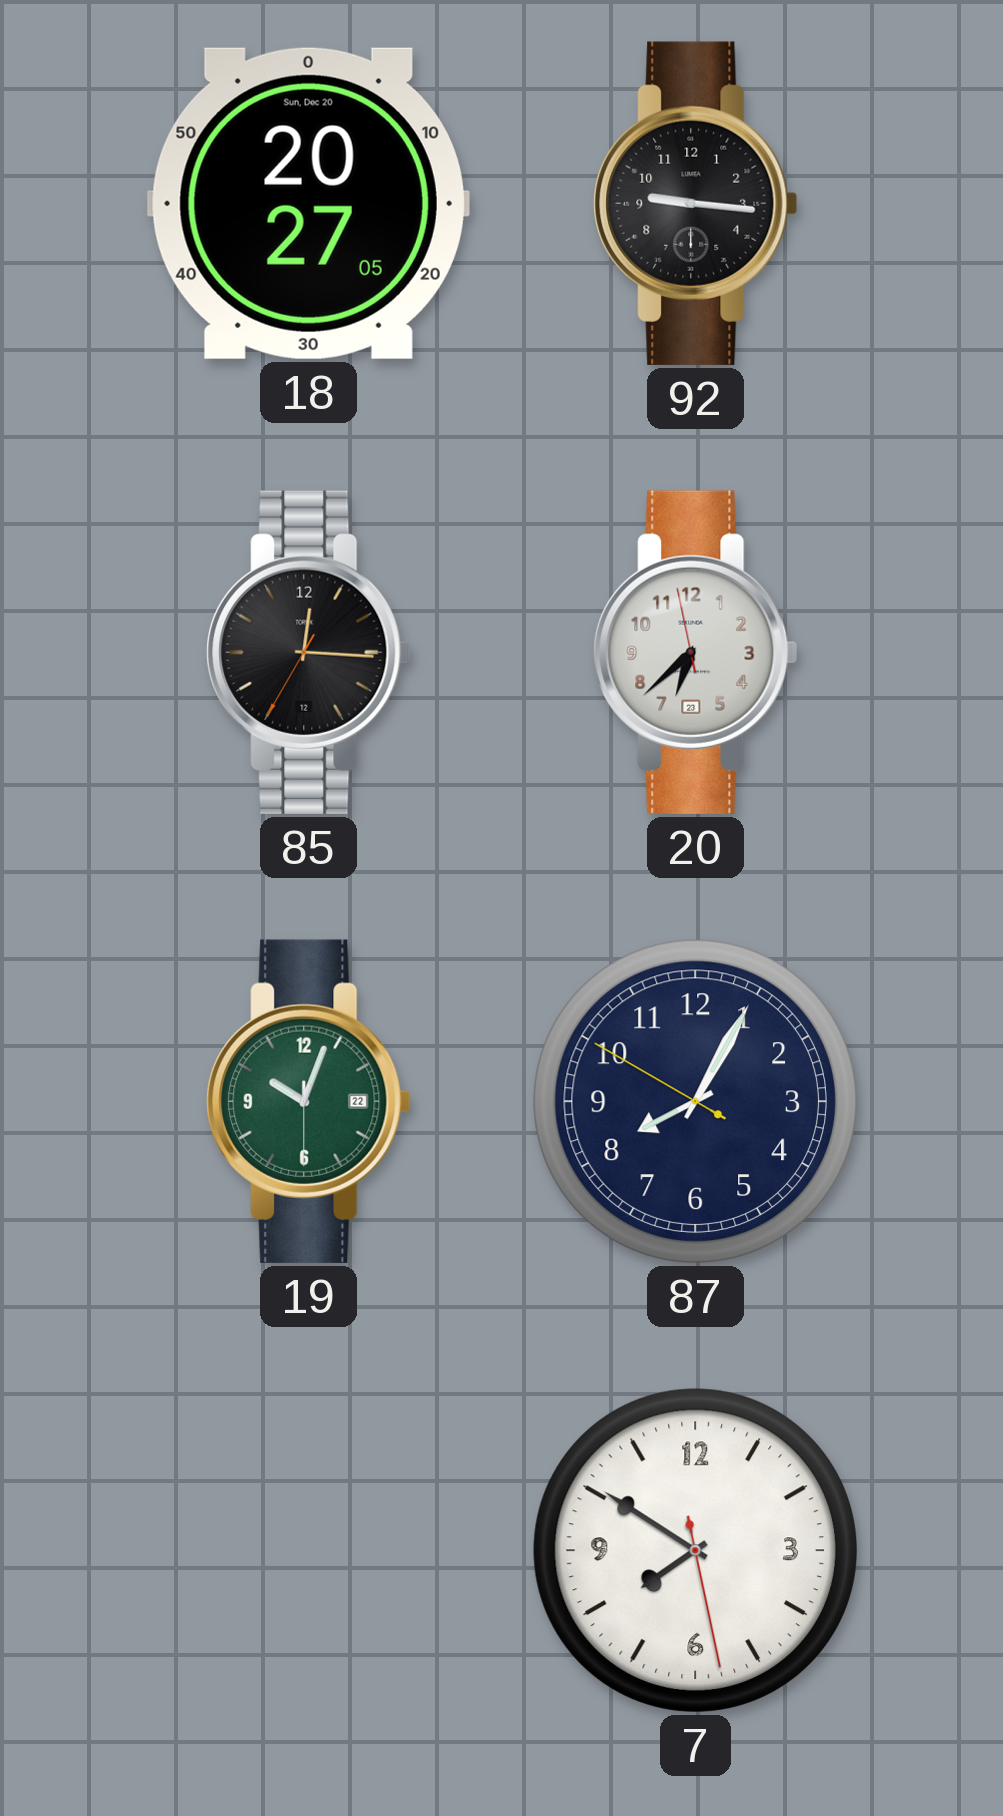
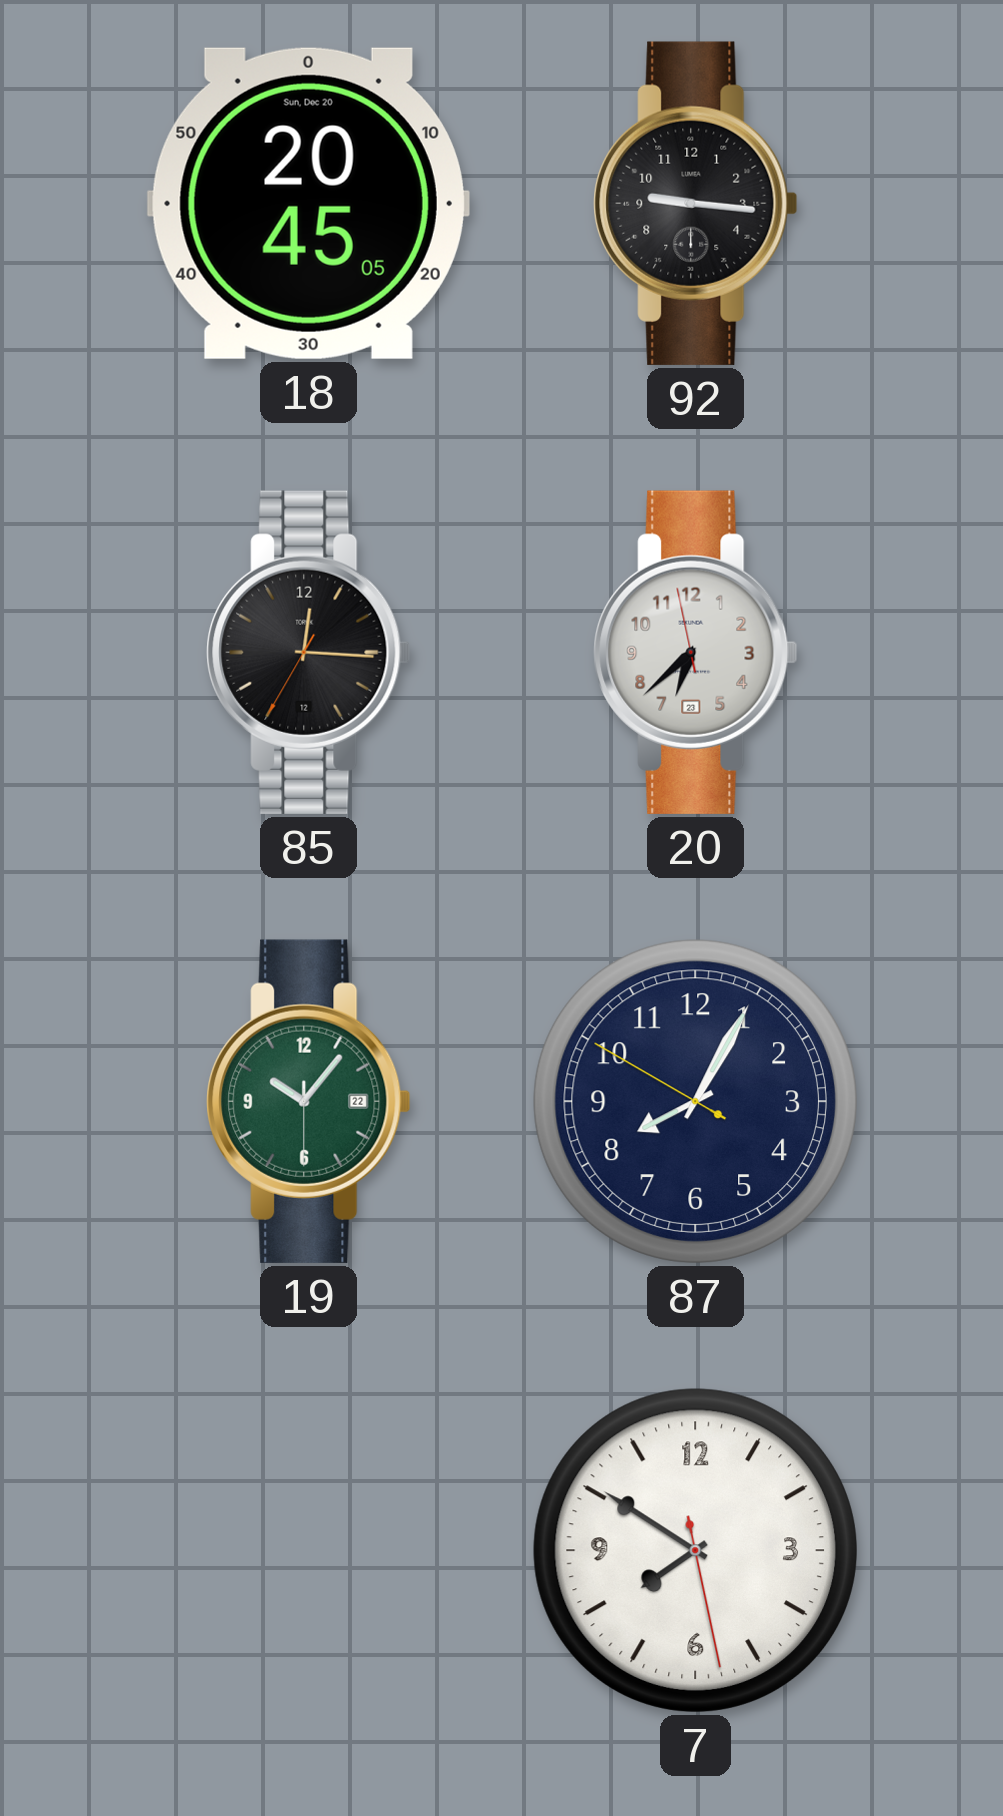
18: 20:27 -> 20:45
19: 10:03 -> 10:06
